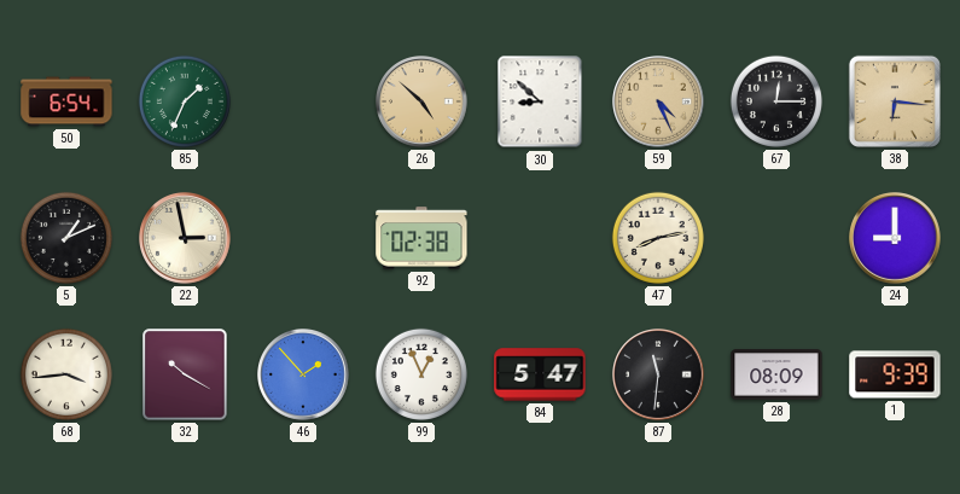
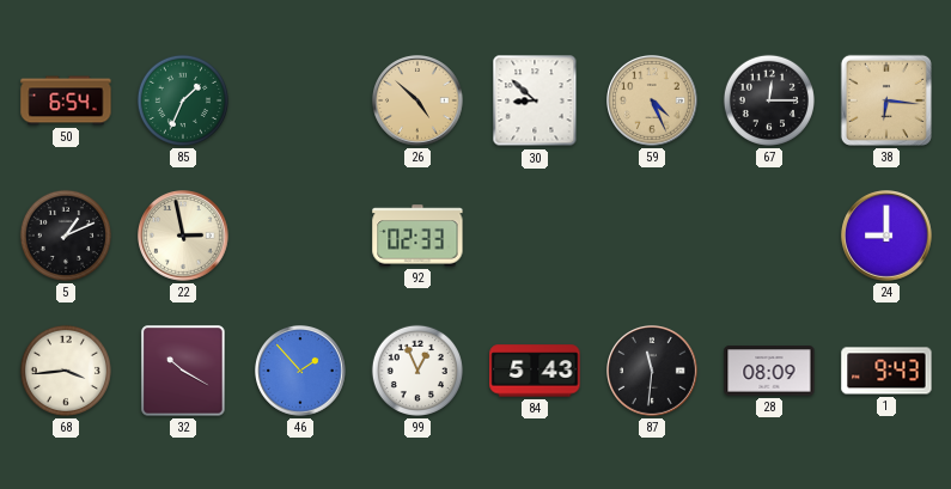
92: 02:38 -> 02:33
47: 8:13 -> none
84: 5:47 -> 5:43
1: 9:39 -> 9:43
